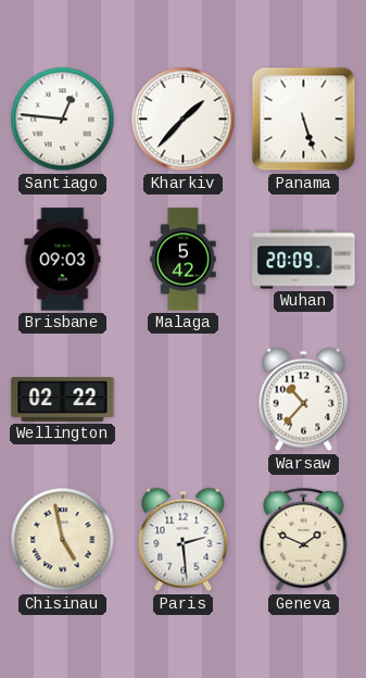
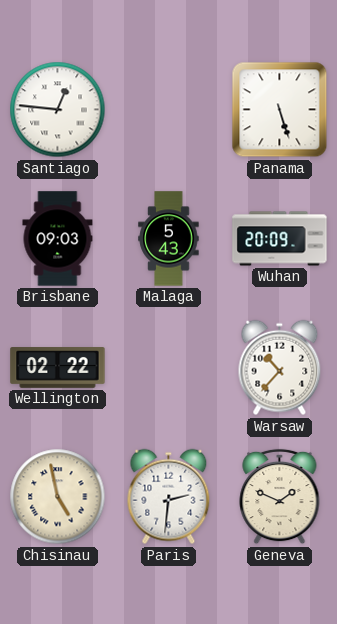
Kharkiv: 1:37 -> none
Malaga: 5:42 -> 5:43
Paris: 2:29 -> 2:31
